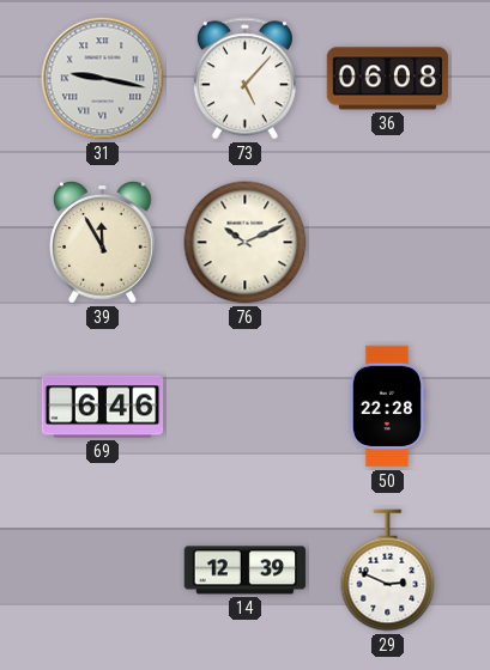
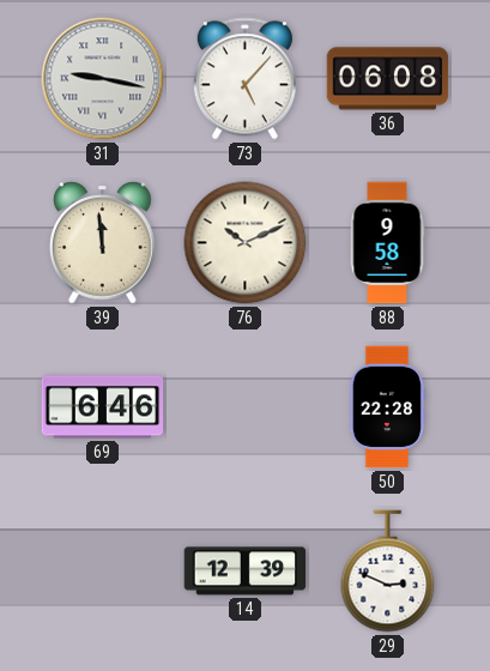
39: 11:55 -> 11:59
88: none -> 9:58
